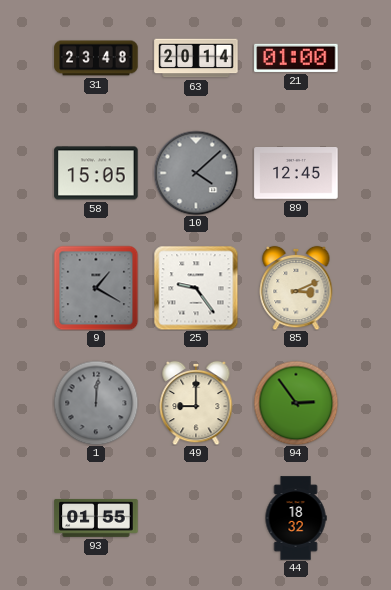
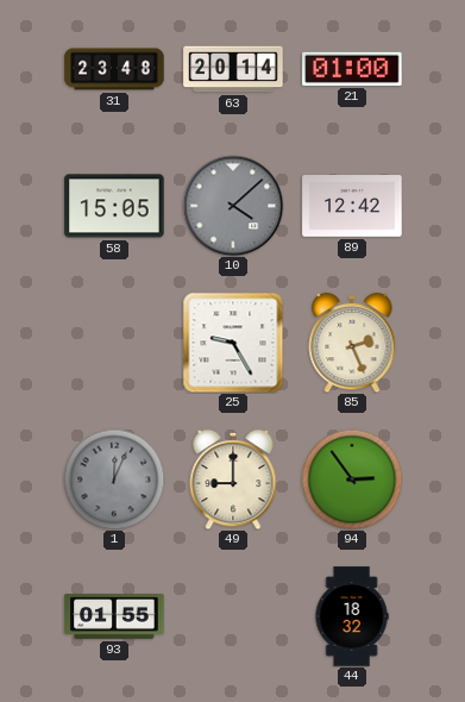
89: 12:45 -> 12:42
9: 1:20 -> none
25: 9:24 -> 9:25
85: 3:11 -> 2:26
1: 12:01 -> 12:04
